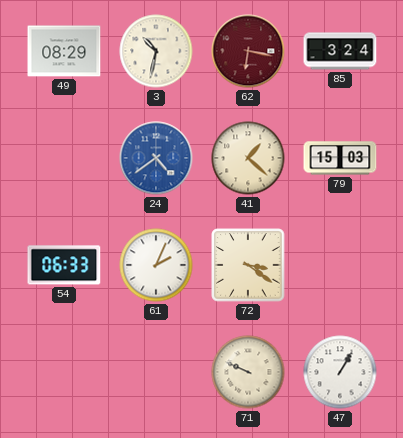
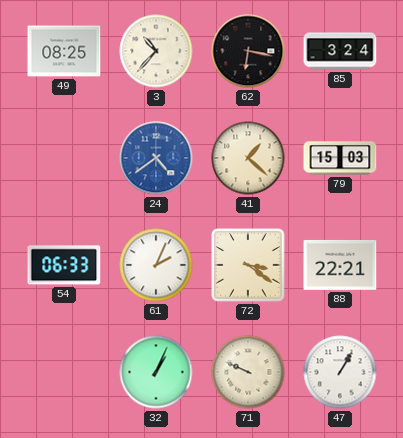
49: 08:29 -> 08:25
3: 10:32 -> 10:37
62 dial: burgundy -> black
88: none -> 22:21
32: none -> 1:04
